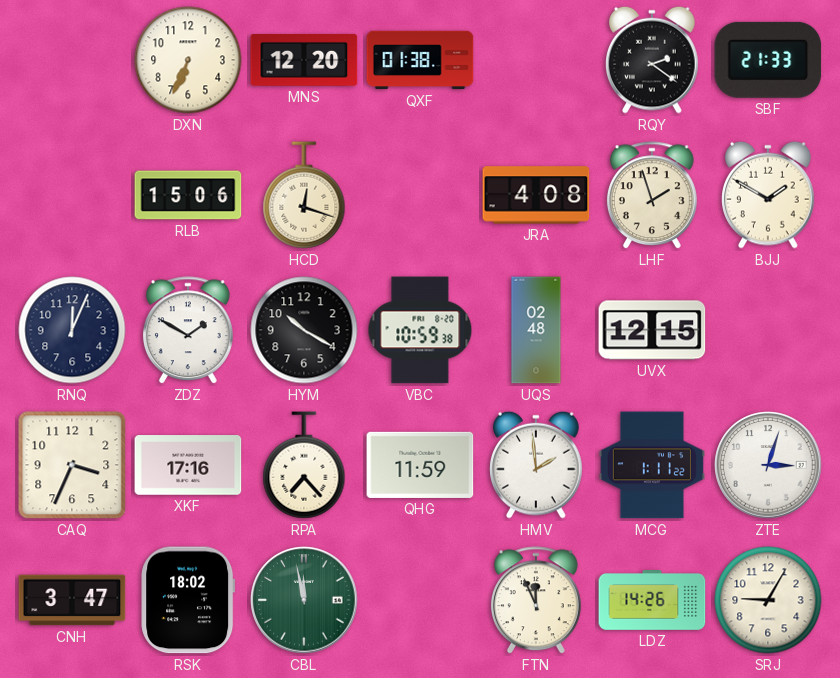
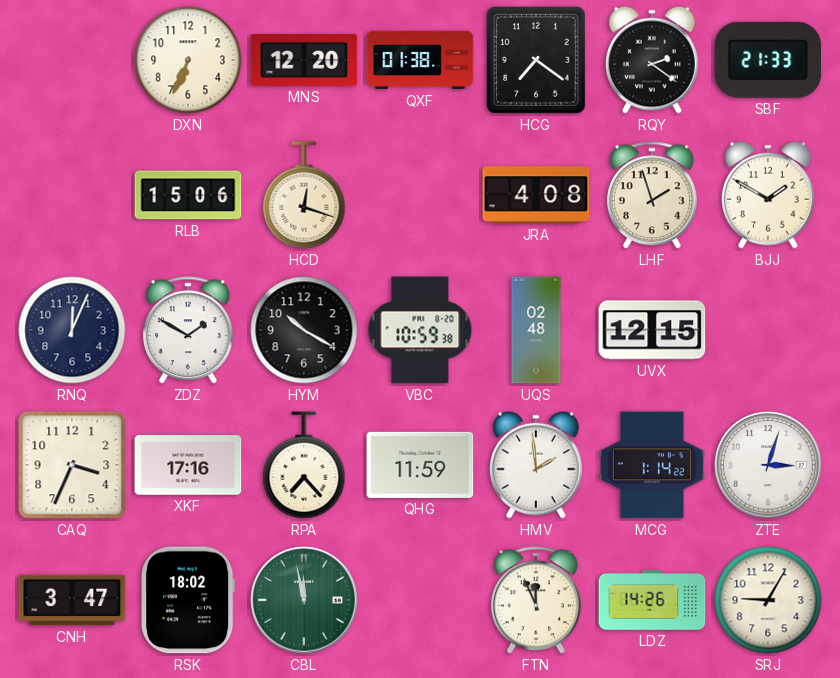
HCG: none -> 7:21
MCG: 1:11 -> 1:14
